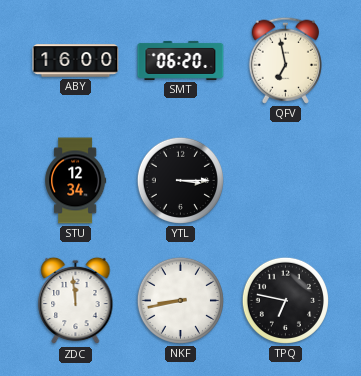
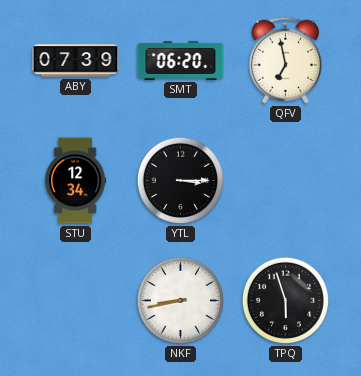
ABY: 16:00 -> 07:39
ZDC: 11:59 -> none
TPQ: 6:47 -> 5:57
